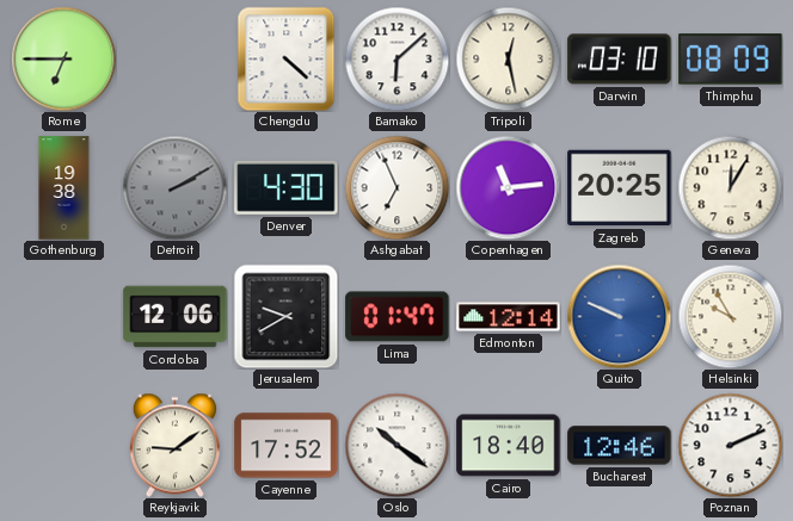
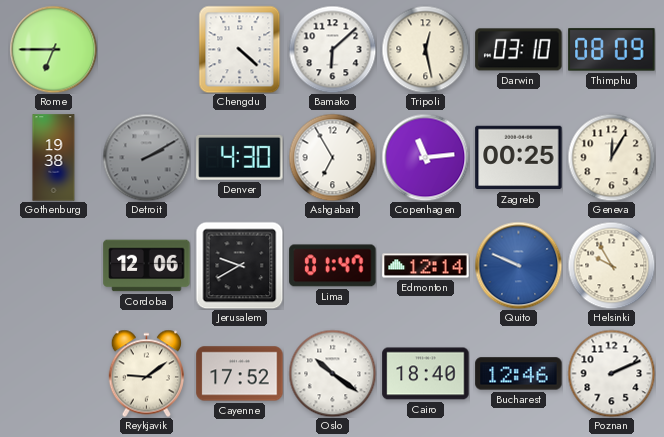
Ashgabat: 6:56 -> 6:55
Zagreb: 20:25 -> 00:25
